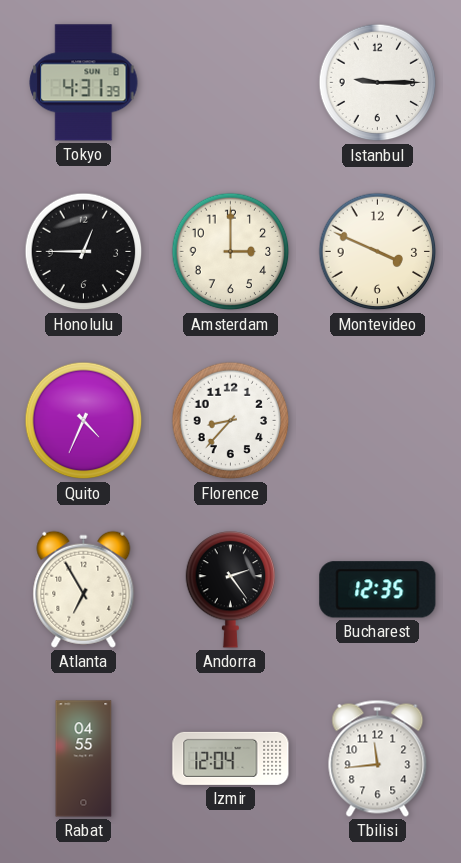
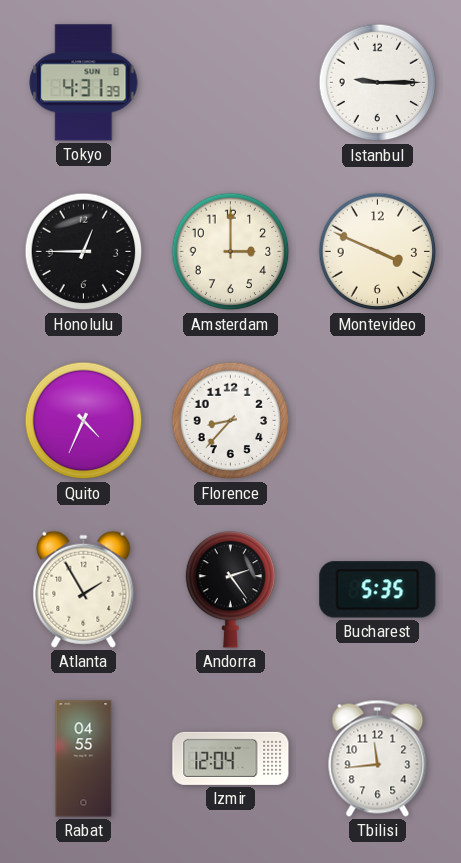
Atlanta: 6:55 -> 1:55
Bucharest: 12:35 -> 5:35
